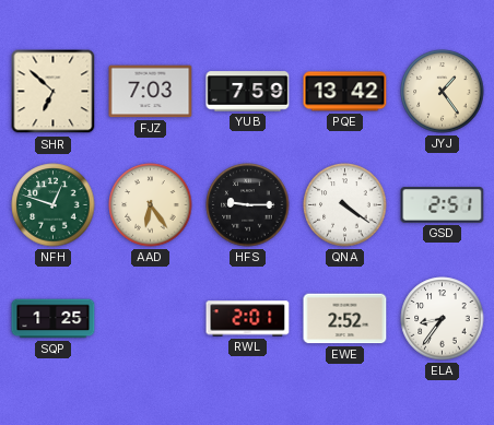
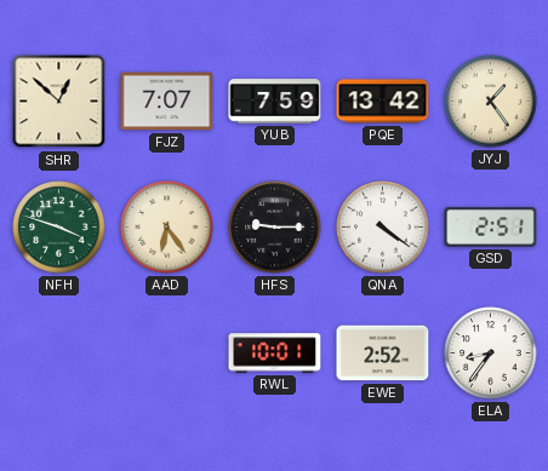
SHR: 6:52 -> 12:52
FJZ: 7:03 -> 7:07
NFH: 12:48 -> 3:48
SQP: 1:25 -> none
RWL: 2:01 -> 10:01
